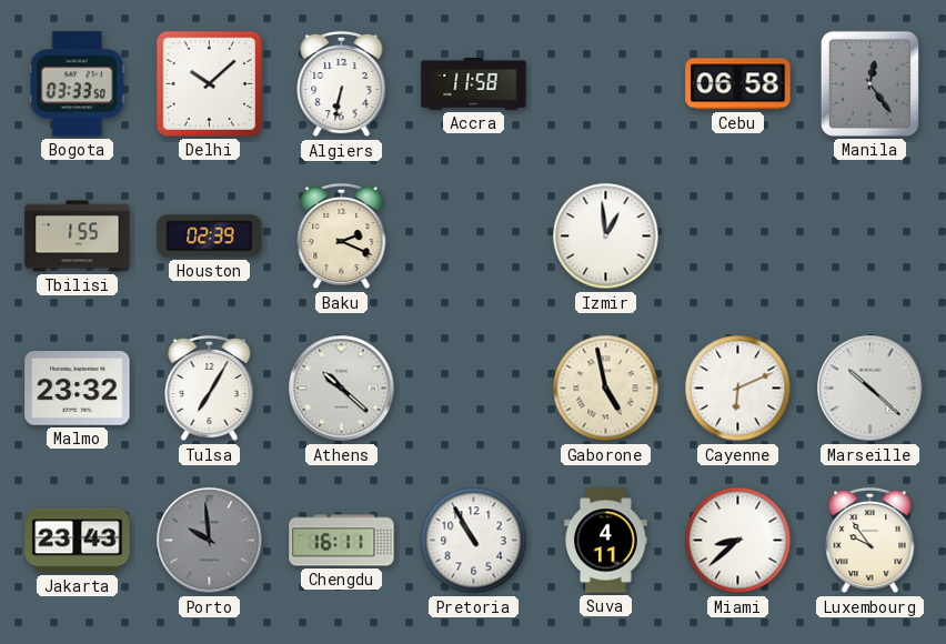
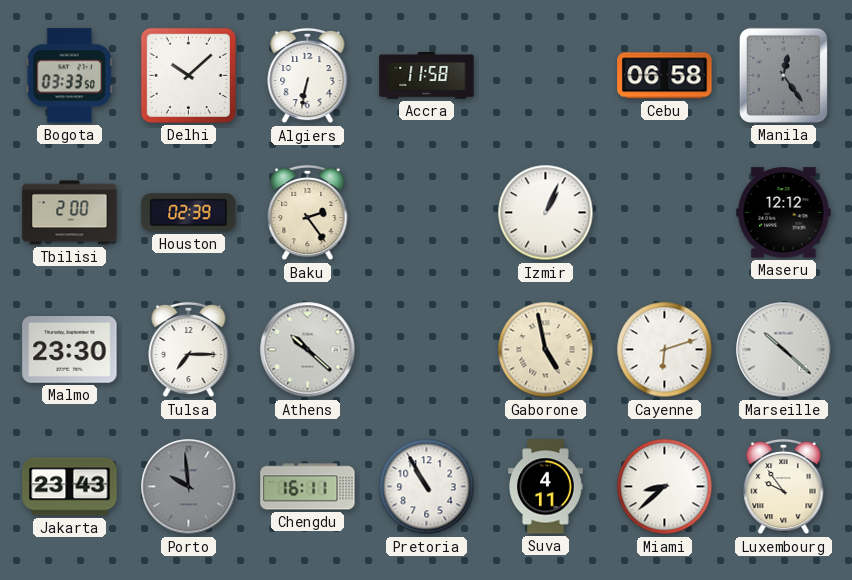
Tbilisi: 1:55 -> 2:00
Baku: 2:19 -> 2:24
Izmir: 12:59 -> 1:04
Maseru: none -> 12:12
Malmo: 23:32 -> 23:30
Tulsa: 7:05 -> 7:15
Cayenne: 6:11 -> 6:12
